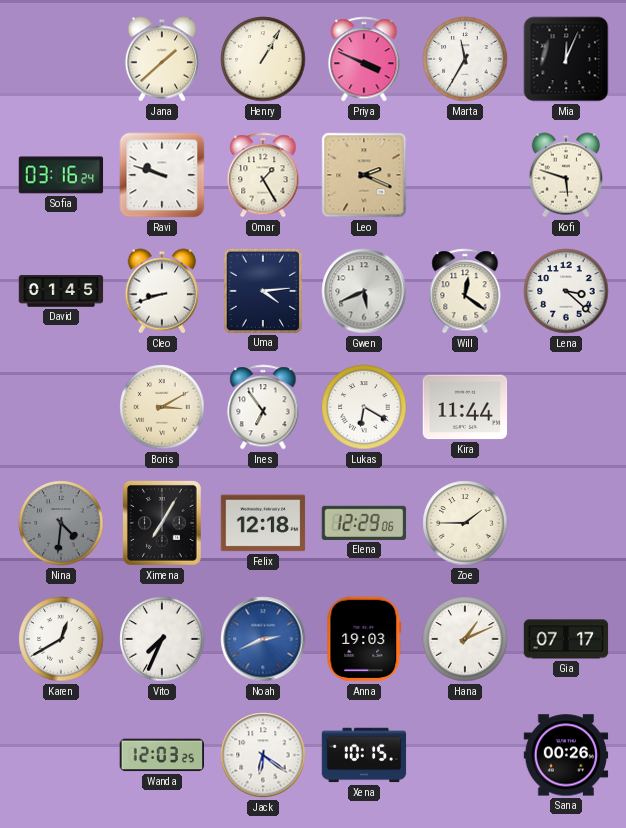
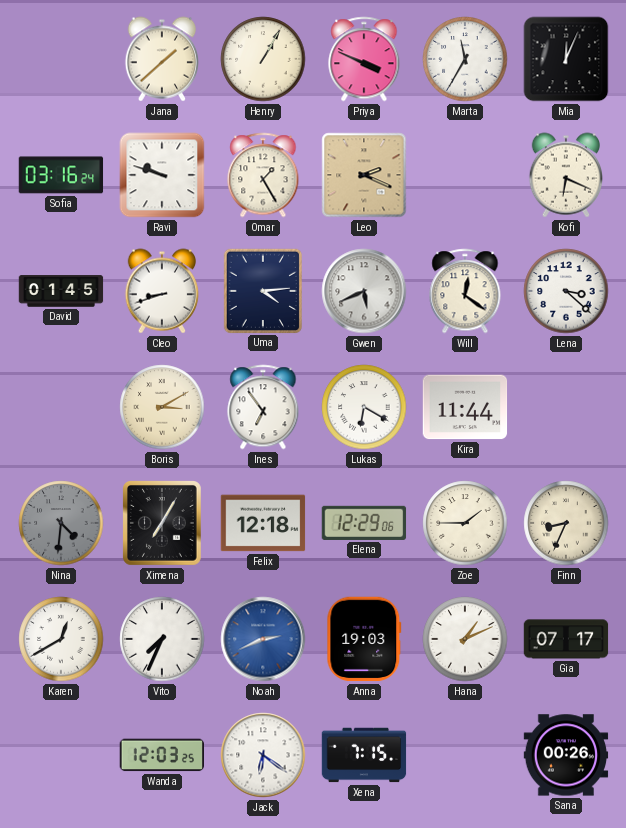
Kofi: 5:48 -> 6:19
Finn: none -> 8:34
Xena: 10:15 -> 7:15
